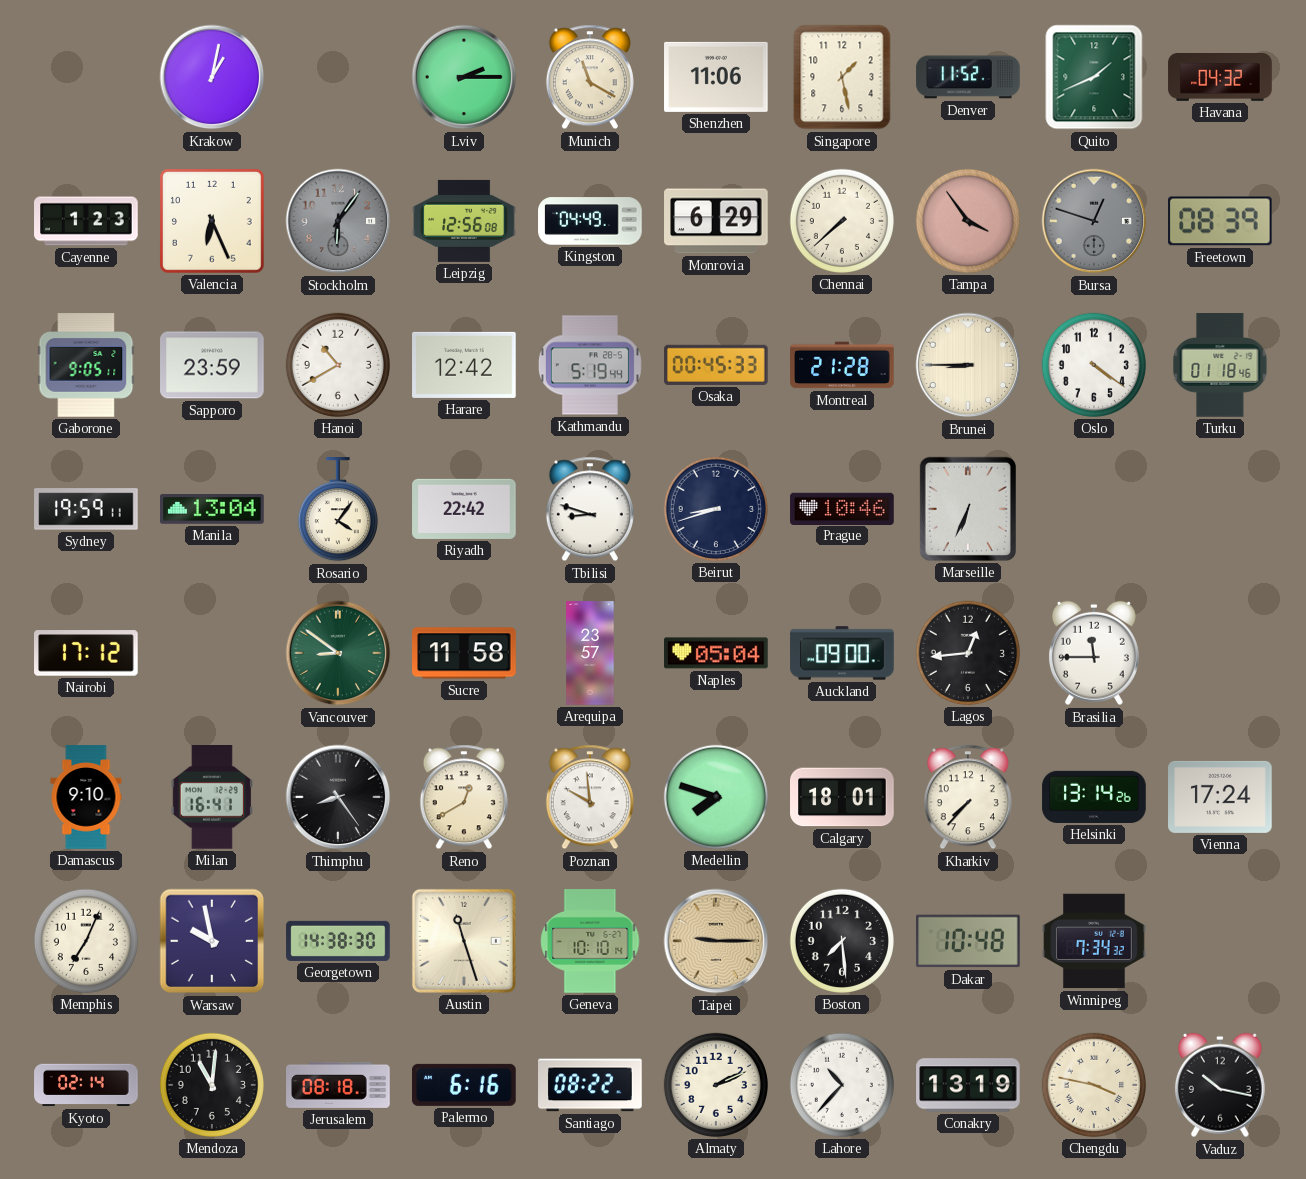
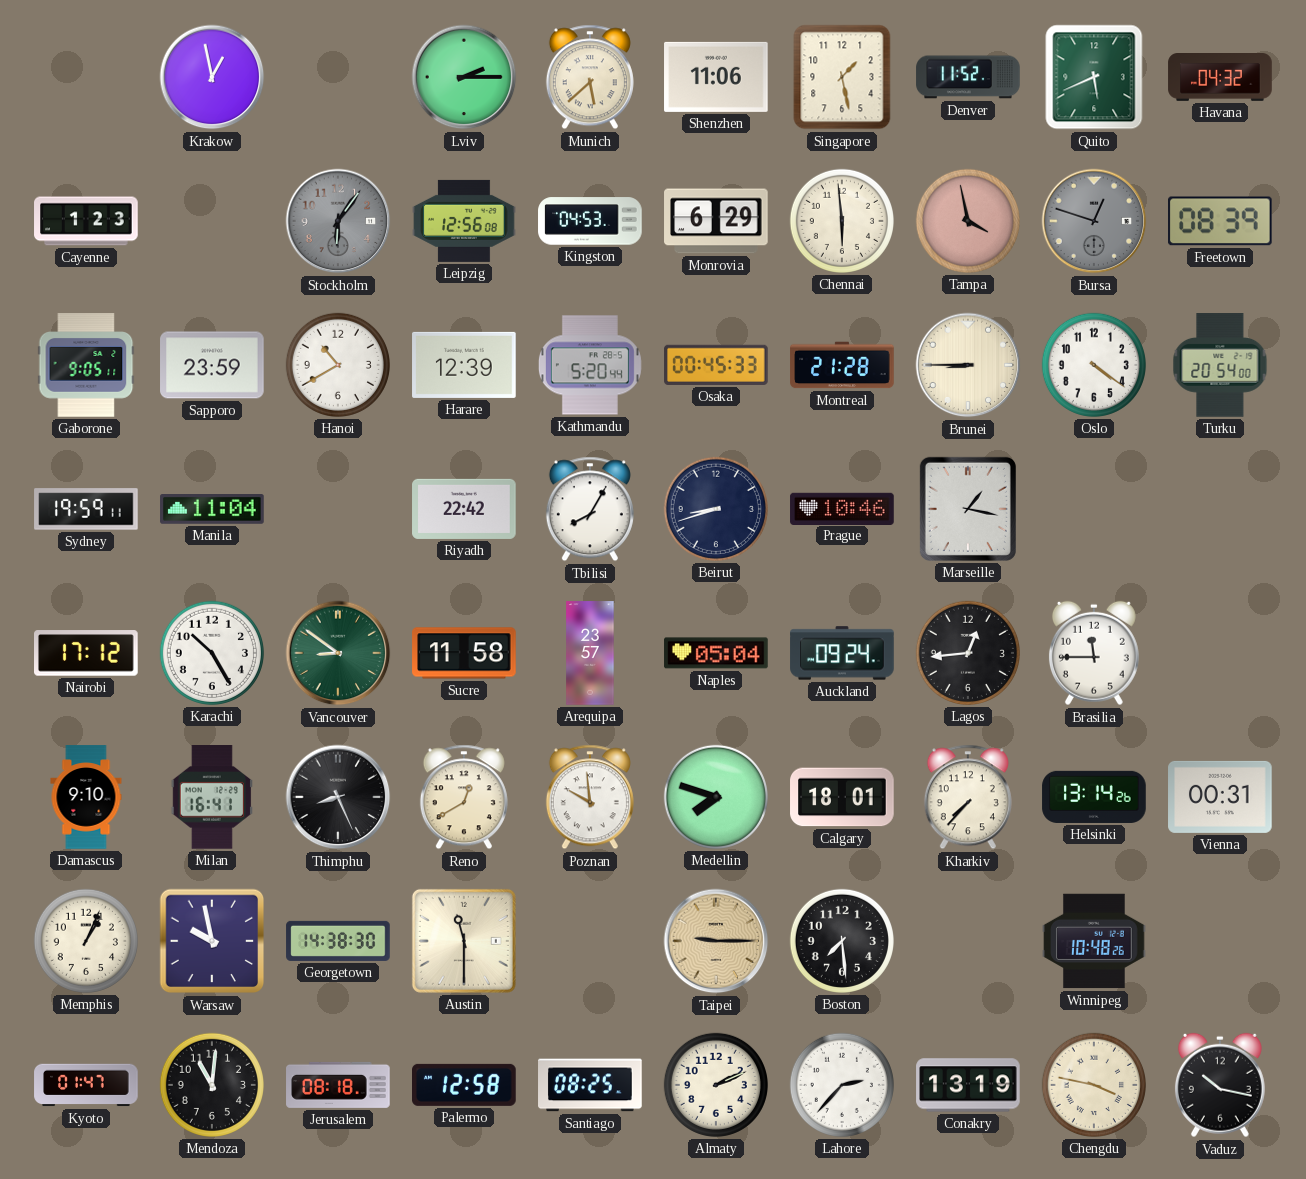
Krakow: 1:02 -> 12:58
Munich: 11:20 -> 5:38
Quito: 1:41 -> 5:41
Valencia: 6:26 -> none
Kingston: 04:49 -> 04:53
Chennai: 7:38 -> 5:59
Tampa: 3:54 -> 3:58
Harare: 12:42 -> 12:39
Kathmandu: 5:19 -> 5:20
Turku: 01:18 -> 20:54
Manila: 13:04 -> 11:04
Rosario: 4:06 -> none
Tbilisi: 8:48 -> 8:05
Marseille: 6:34 -> 1:17
Karachi: none -> 10:25
Auckland: 09:00 -> 09:24
Thimphu: 8:24 -> 8:26
Vienna: 17:24 -> 00:31
Memphis: 7:04 -> 1:04
Austin: 11:27 -> 11:30
Geneva: 10:10 -> none
Dakar: 10:48 -> none
Winnipeg: 7:34 -> 10:48
Kyoto: 02:14 -> 01:47
Palermo: 6:16 -> 12:58
Santiago: 08:22 -> 08:25
Lahore: 10:37 -> 2:37
